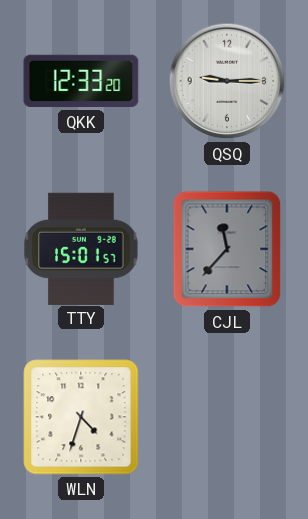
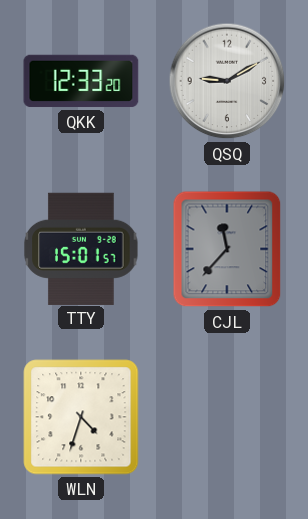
QSQ: 9:15 -> 9:10
